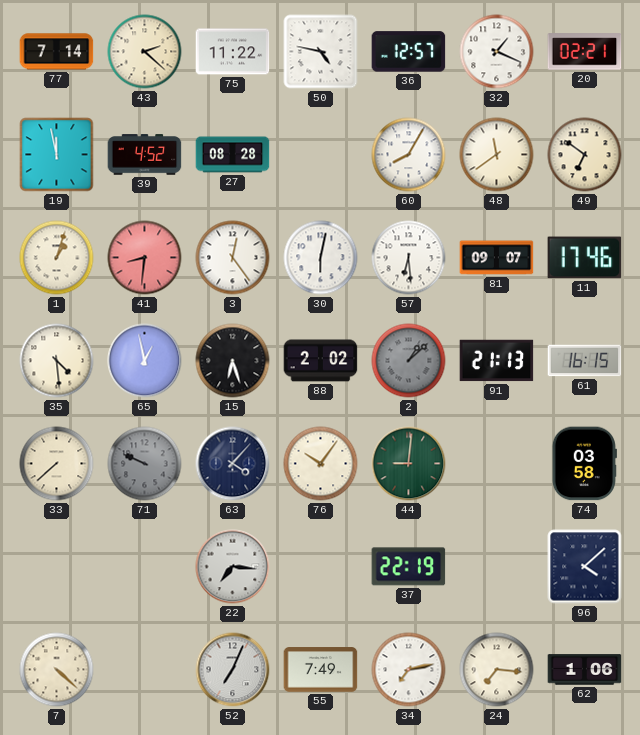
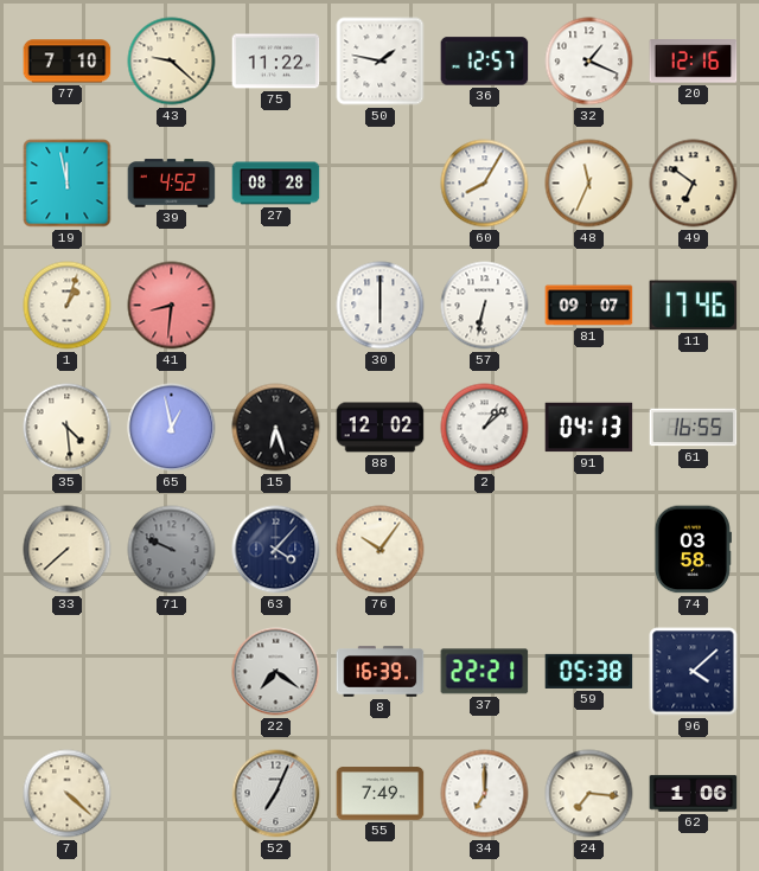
77: 7:14 -> 7:10
43: 2:22 -> 9:22
50: 4:47 -> 1:47
20: 02:21 -> 12:16
48: 11:39 -> 11:34
3: 12:24 -> none
30: 6:02 -> 6:00
57: 6:29 -> 6:32
88: 2:02 -> 12:02
2 dial: grey -> white
91: 21:13 -> 04:13
61: 16:15 -> 16:55
44: 9:01 -> none
22: 7:16 -> 7:21
8: none -> 16:39
37: 22:19 -> 22:21
59: none -> 05:38
34: 7:13 -> 7:00
